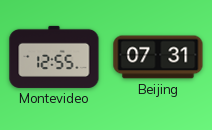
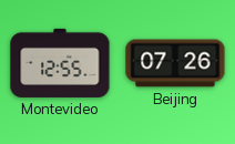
Beijing: 07:31 -> 07:26
